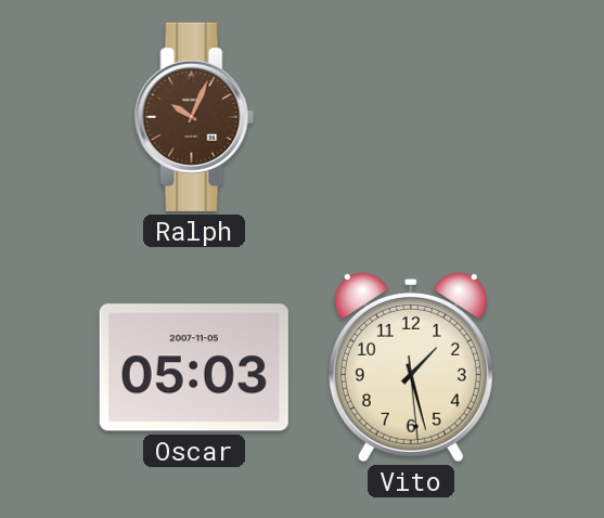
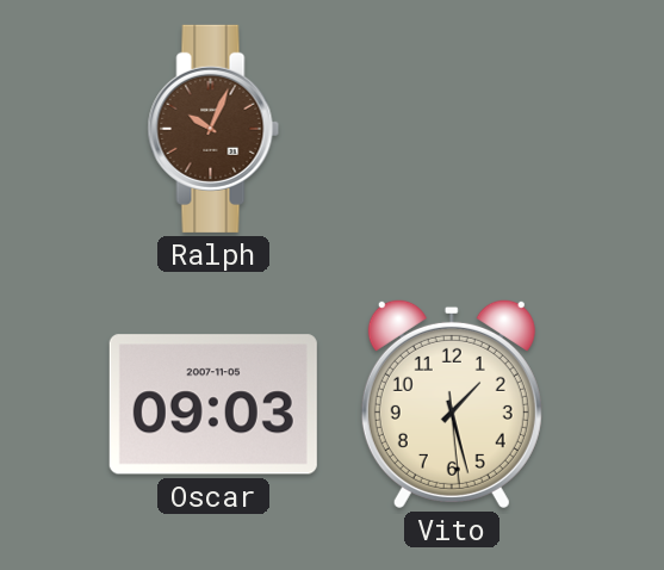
Oscar: 05:03 -> 09:03
